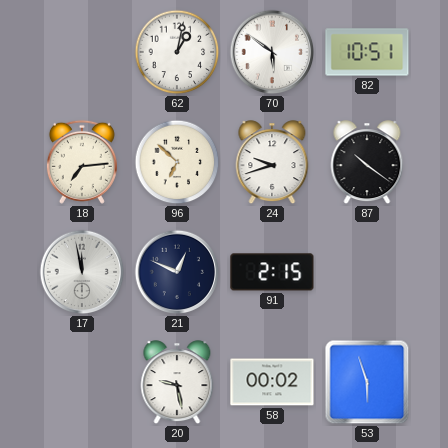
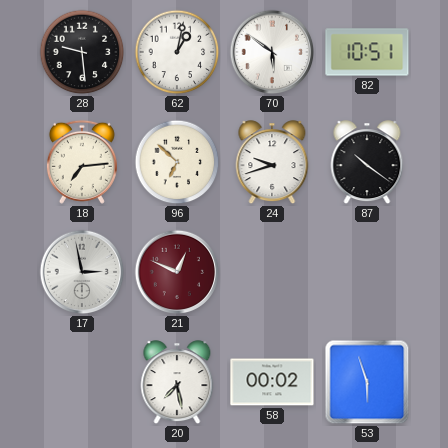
28: none -> 9:29
17: 11:58 -> 2:58
21 dial: navy -> burgundy
91: 2:15 -> none
20: 9:28 -> 7:28
